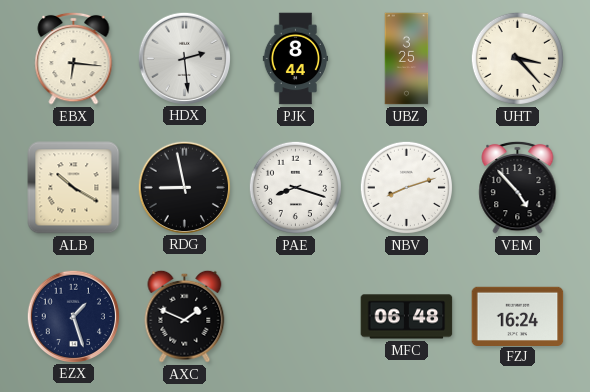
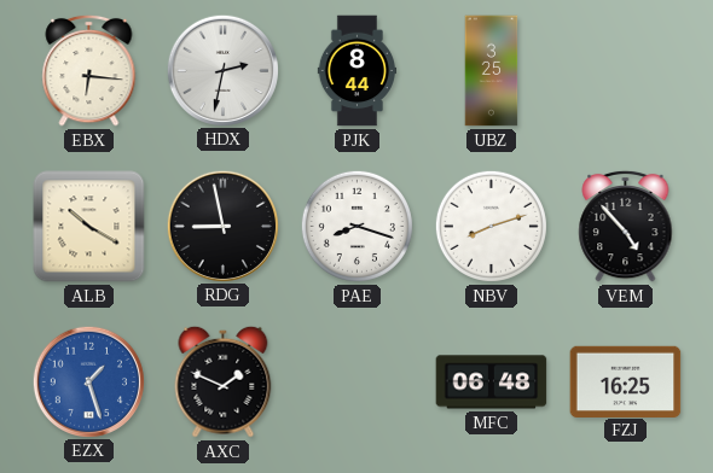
HDX: 2:29 -> 2:32
UHT: 3:23 -> none
EZX dial: navy -> blue
FZJ: 16:24 -> 16:25
